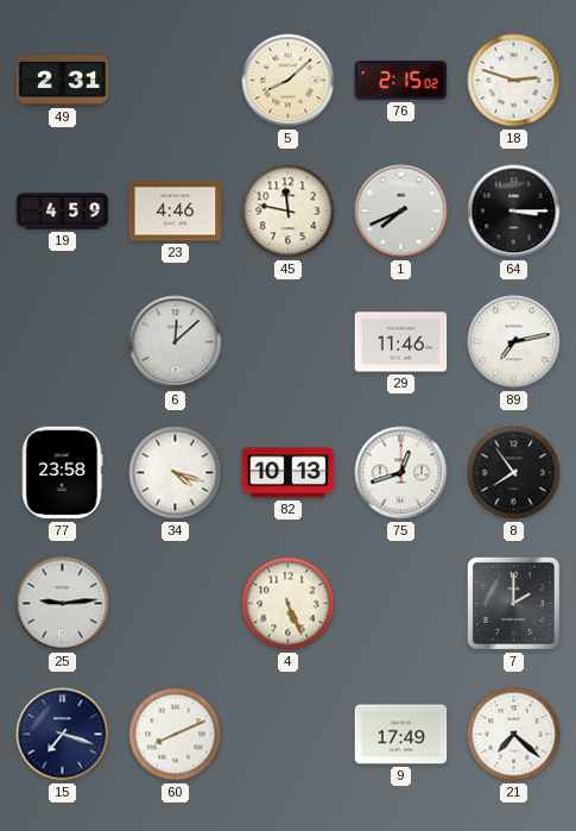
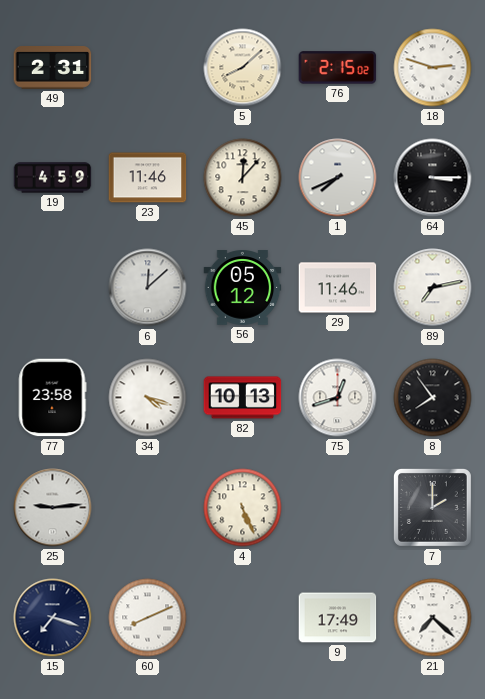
23: 4:46 -> 11:46
45: 11:47 -> 12:07
56: none -> 05:12
